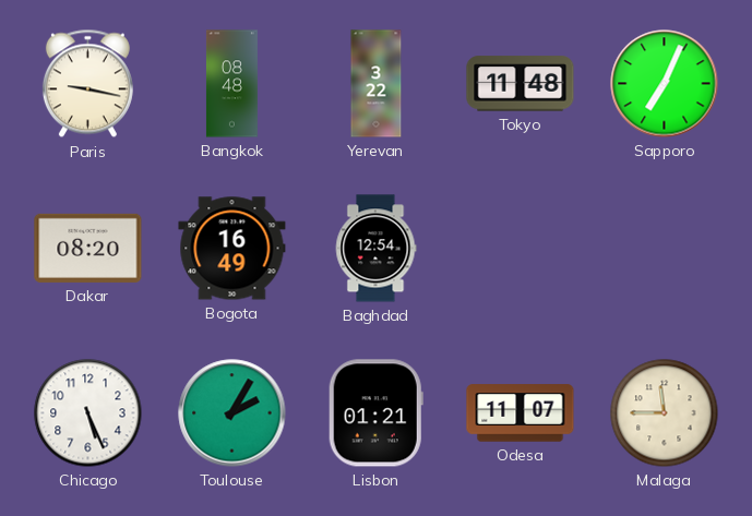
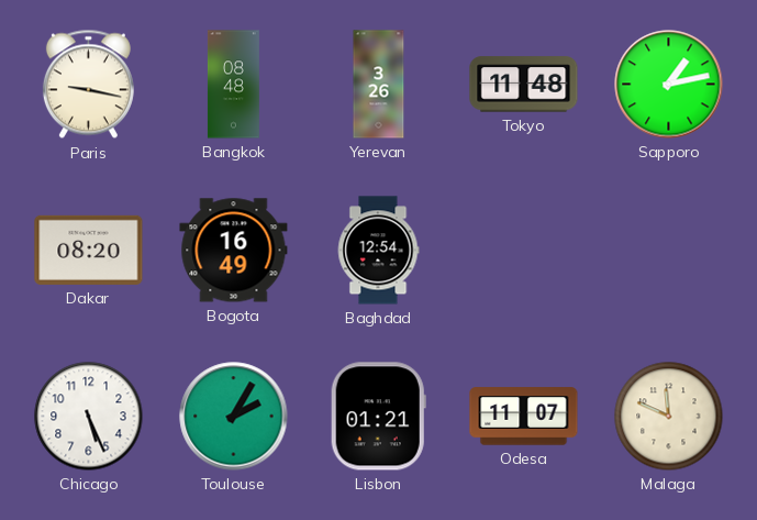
Yerevan: 3:22 -> 3:26
Sapporo: 7:04 -> 1:13
Malaga: 11:45 -> 11:49
